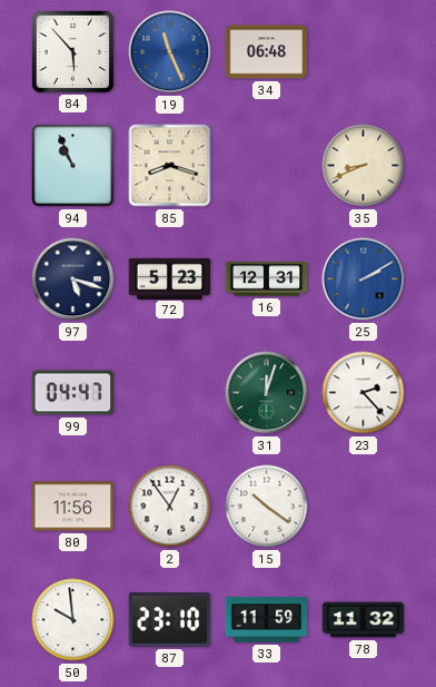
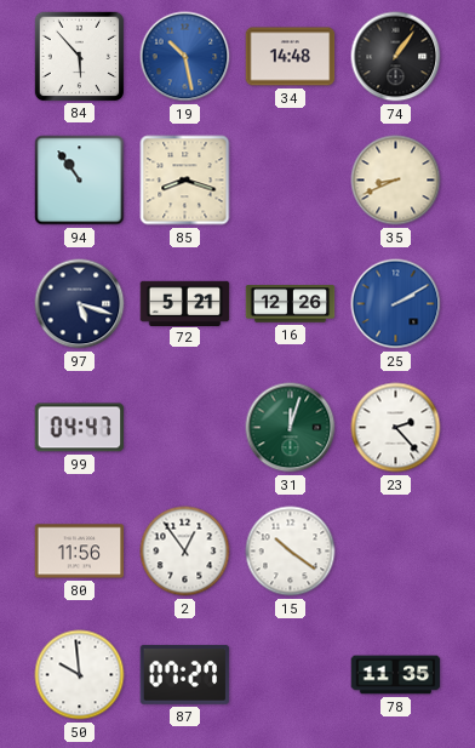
19: 11:26 -> 10:28
34: 06:48 -> 14:48
74: none -> 1:06
94: 10:56 -> 10:54
72: 5:23 -> 5:21
16: 12:31 -> 12:26
87: 23:10 -> 07:27
33: 11:59 -> none
78: 11:32 -> 11:35
